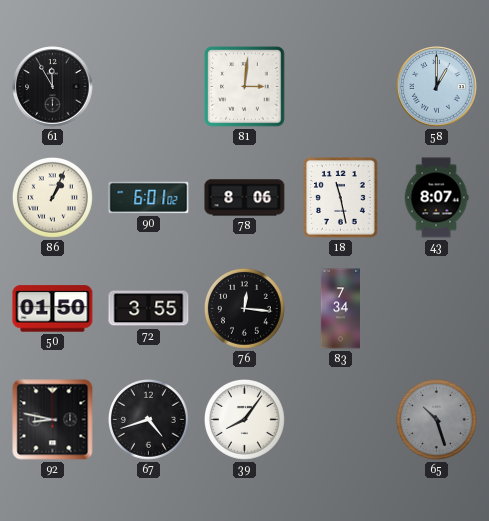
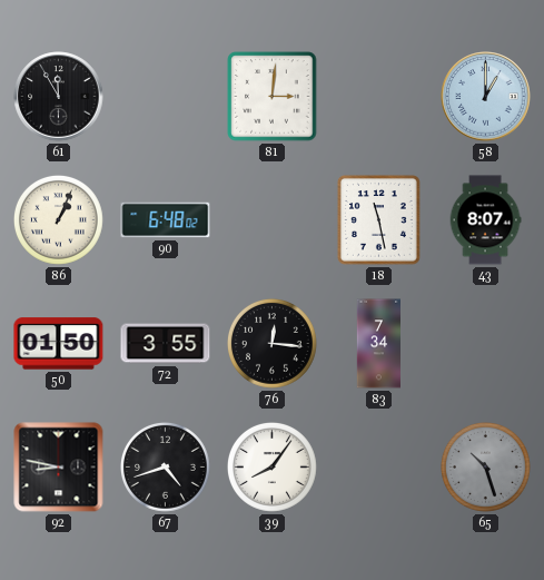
90: 6:01 -> 6:48
78: 8:06 -> none
